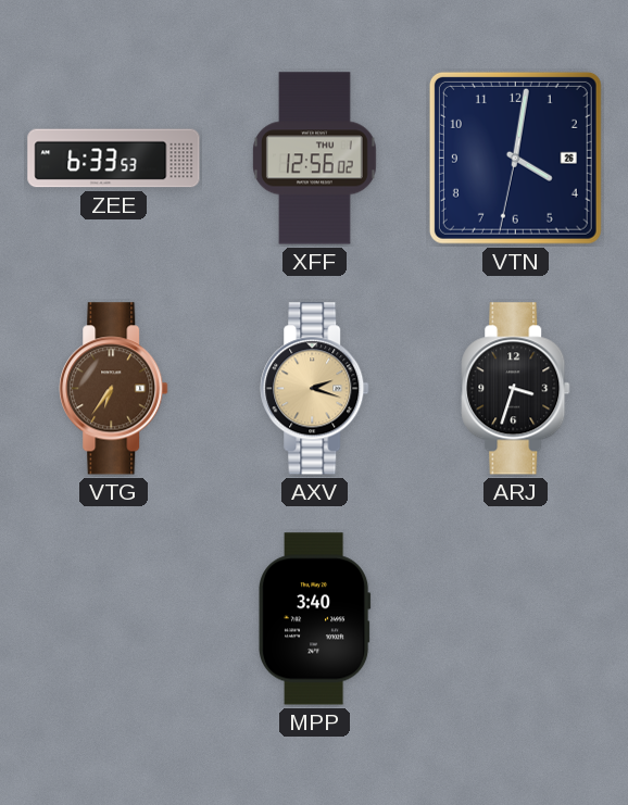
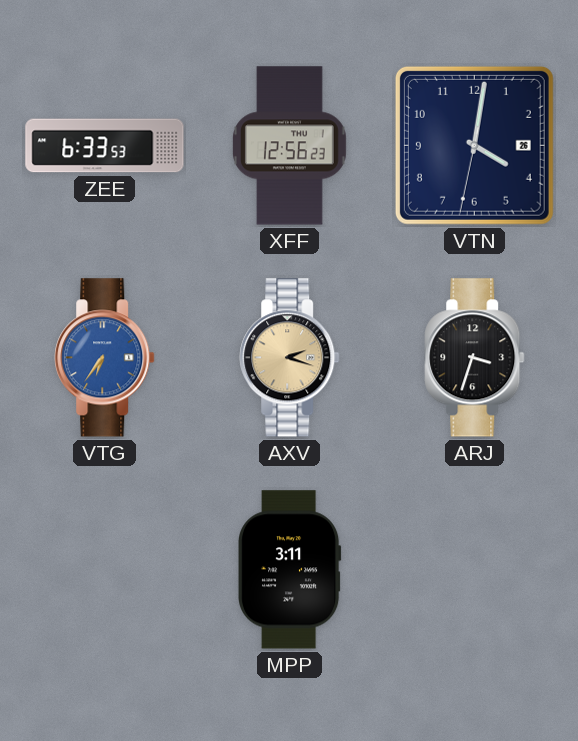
XFF: 12:56:02 -> 12:56:23
VTG dial: brown -> blue
MPP: 3:40 -> 3:11
